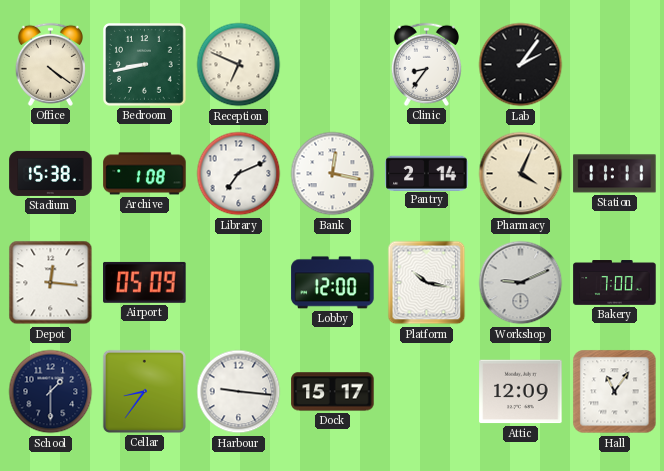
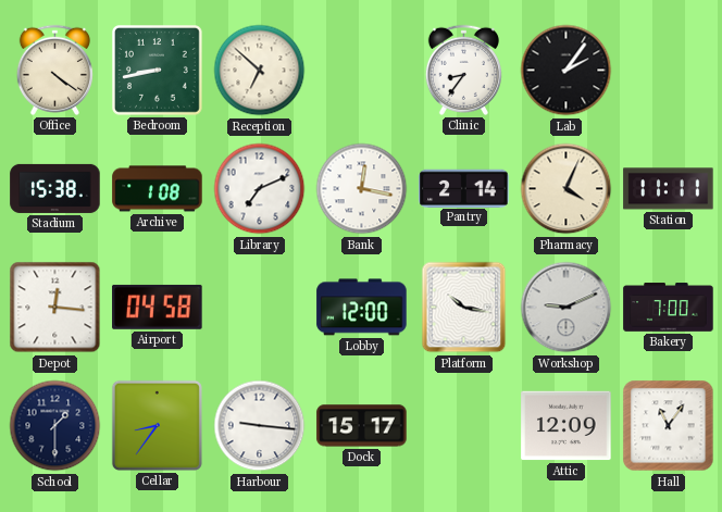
Reception: 6:49 -> 6:52
Airport: 05:09 -> 04:58
